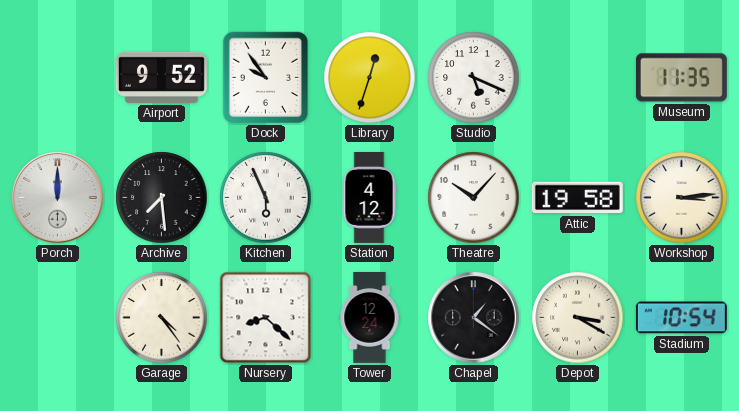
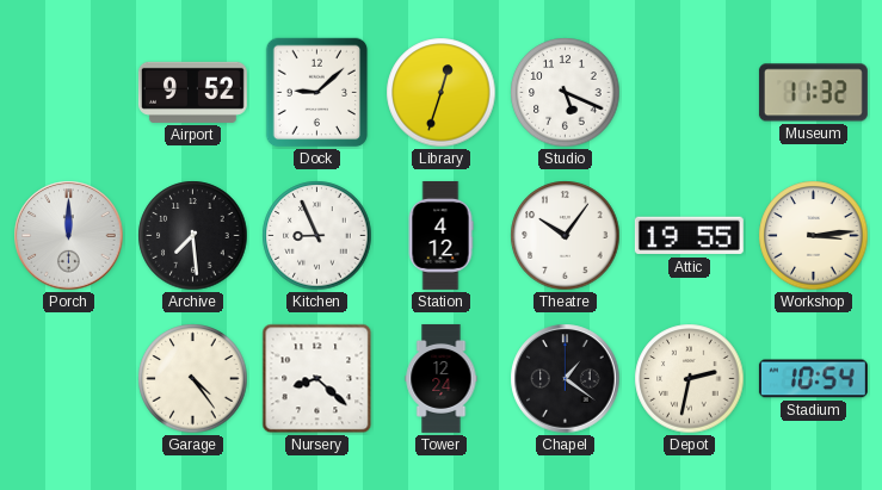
Dock: 9:54 -> 9:08
Museum: 11:35 -> 11:32
Kitchen: 5:56 -> 8:56
Theatre: 10:07 -> 10:06
Attic: 19:58 -> 19:55
Depot: 3:20 -> 2:32
